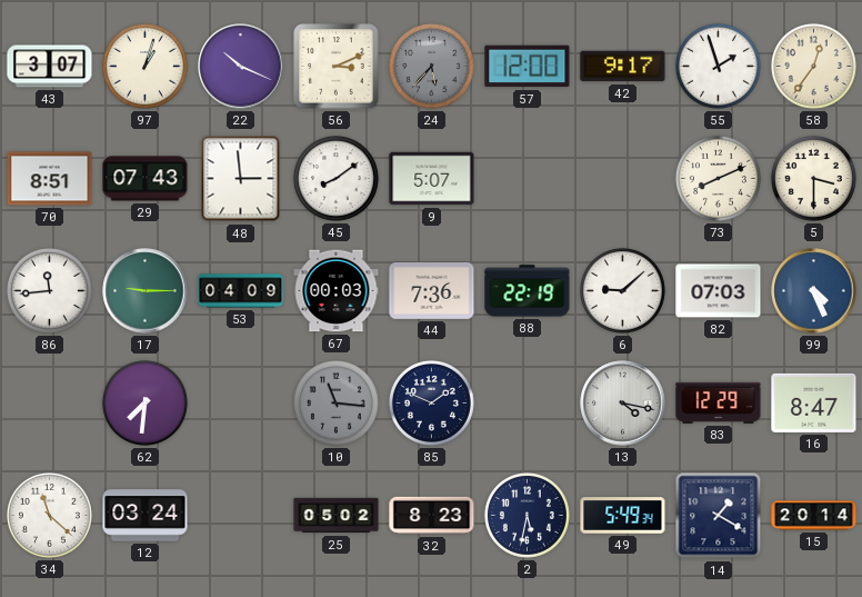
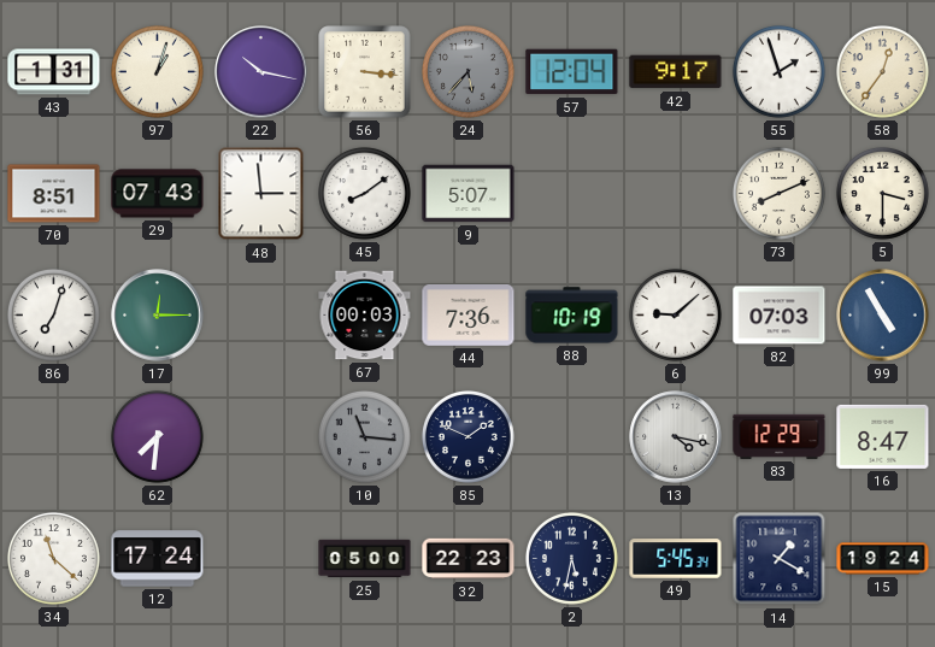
43: 3:07 -> 1:31
22: 10:19 -> 10:17
56: 3:11 -> 3:16
57: 12:00 -> 12:04
86: 11:44 -> 7:03
17: 9:15 -> 12:15
53: 04:09 -> none
88: 22:19 -> 10:19
99: 4:26 -> 4:55
12: 03:24 -> 17:24
25: 05:02 -> 05:00
32: 8:23 -> 22:23
49: 5:49 -> 5:45
15: 20:14 -> 19:24
